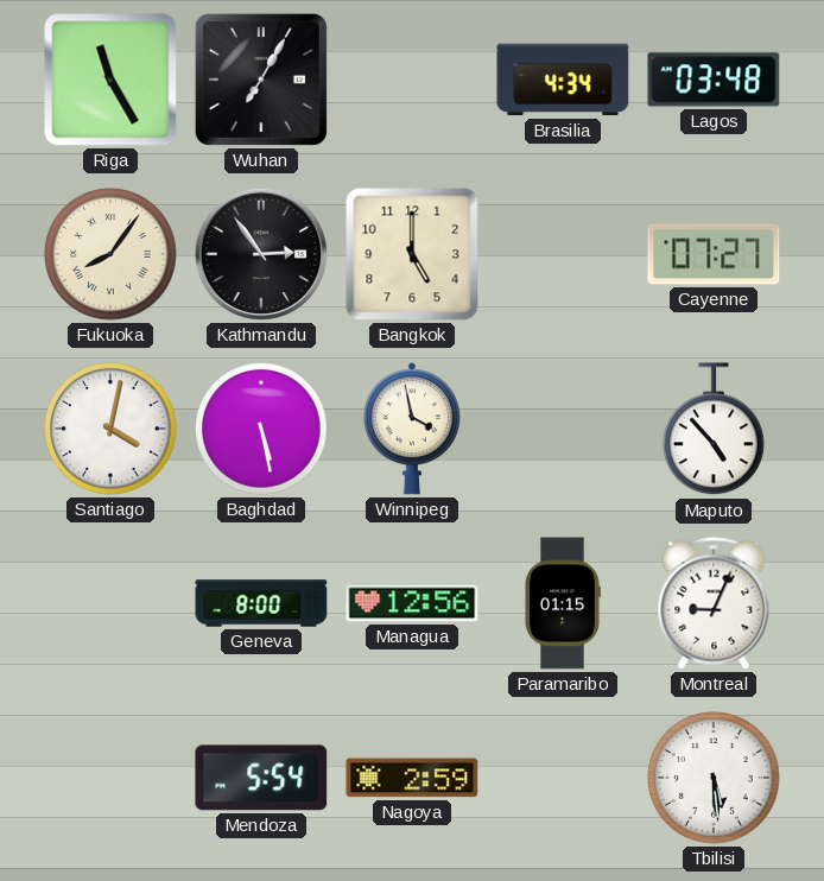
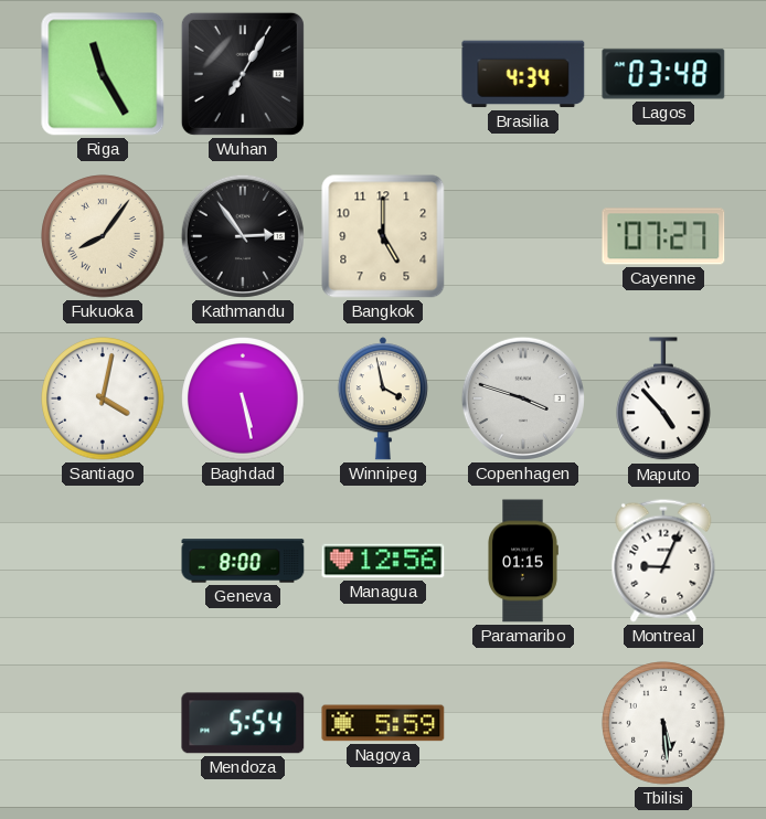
Copenhagen: none -> 3:48
Nagoya: 2:59 -> 5:59
